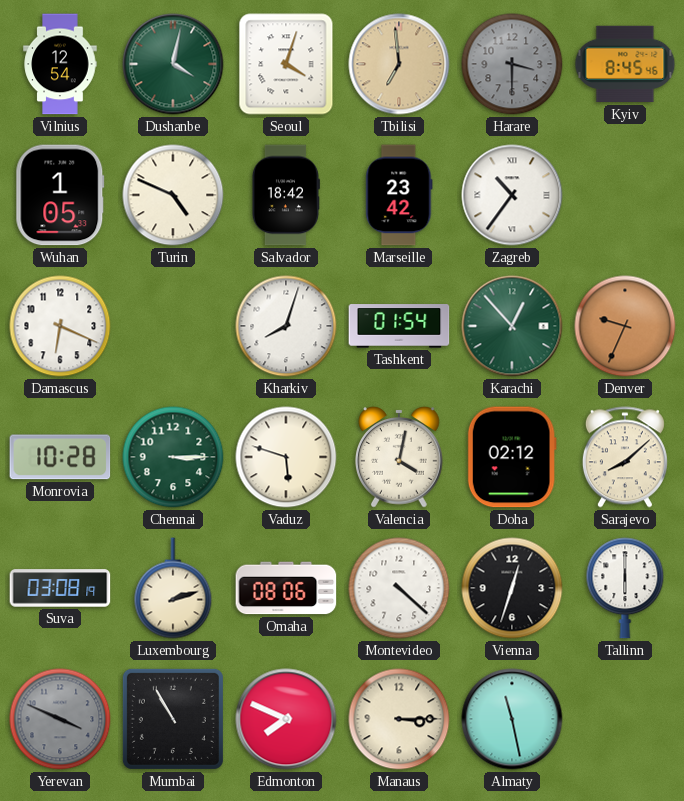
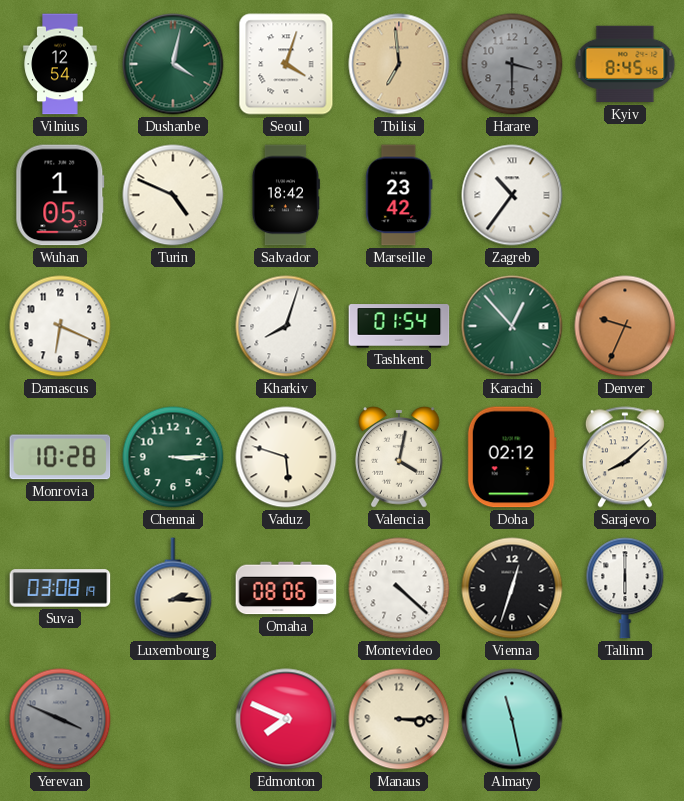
Luxembourg: 2:12 -> 2:15
Mumbai: 10:55 -> none
